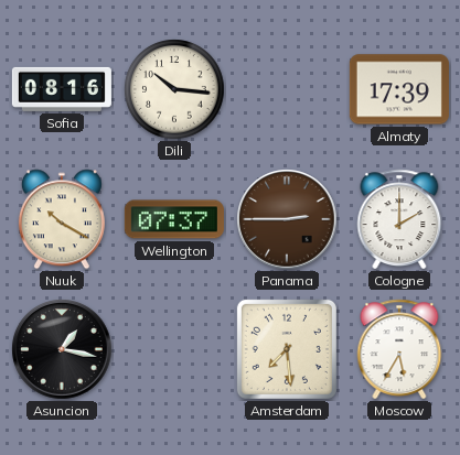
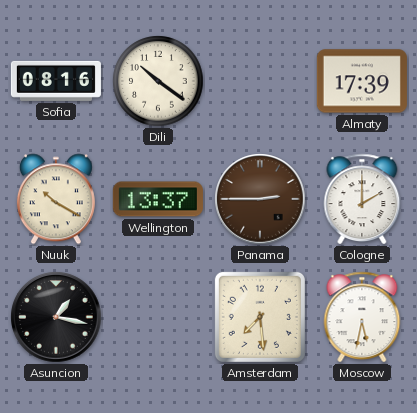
Dili: 10:16 -> 10:21
Wellington: 07:37 -> 13:37
Moscow: 5:35 -> 5:32
